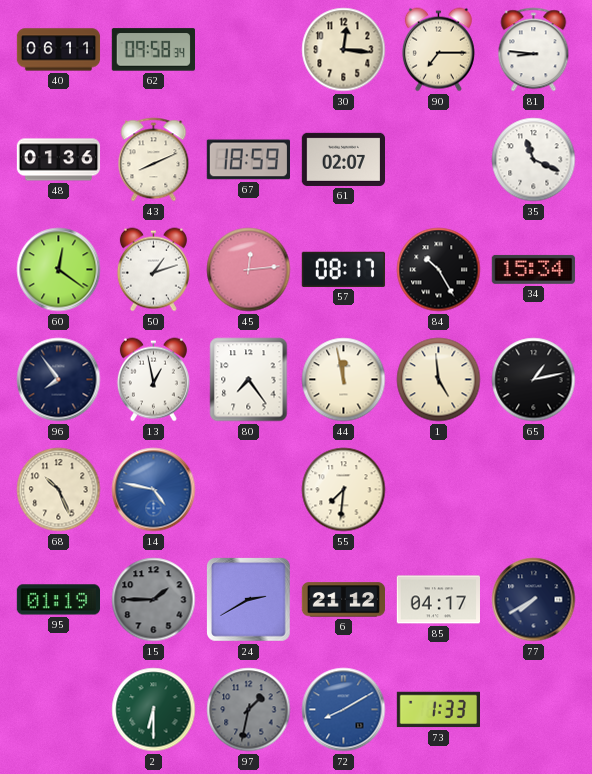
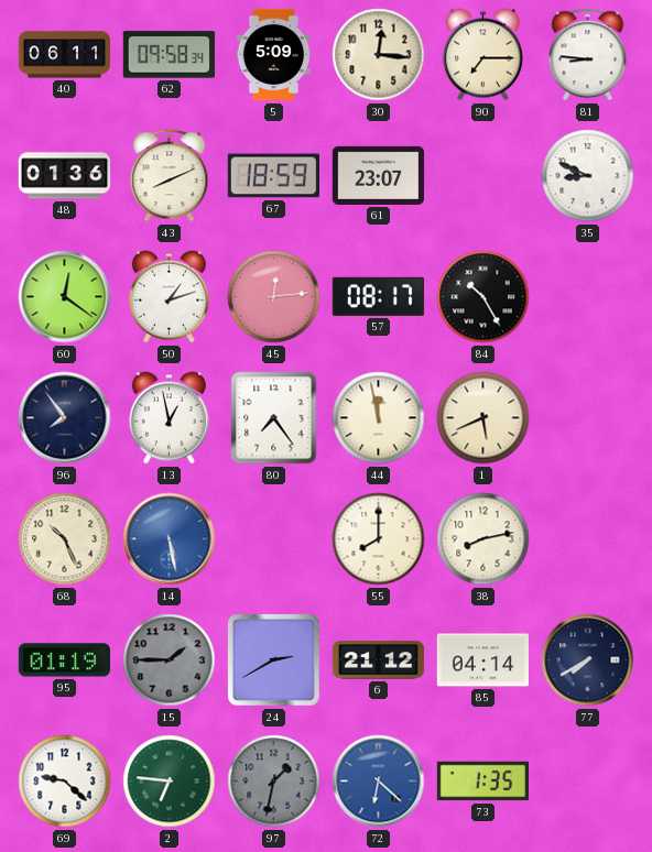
5: none -> 5:09
61: 02:07 -> 23:07
35: 11:19 -> 8:49
34: 15:34 -> none
1: 4:59 -> 5:41
65: 1:13 -> none
14: 4:47 -> 5:28
55: 7:31 -> 8:00
38: none -> 8:13
85: 04:17 -> 04:14
69: none -> 9:22
2: 6:30 -> 6:46
72: 8:10 -> 6:22
73: 1:33 -> 1:35
